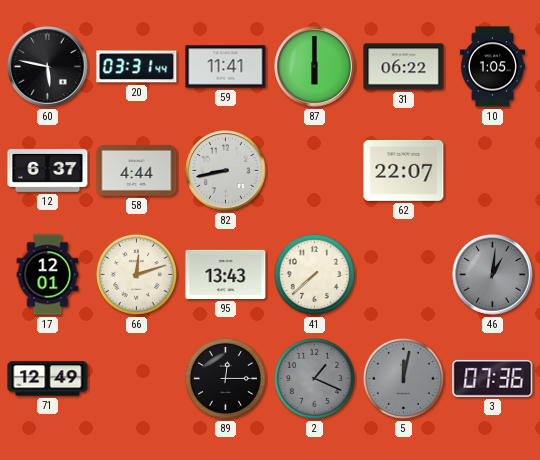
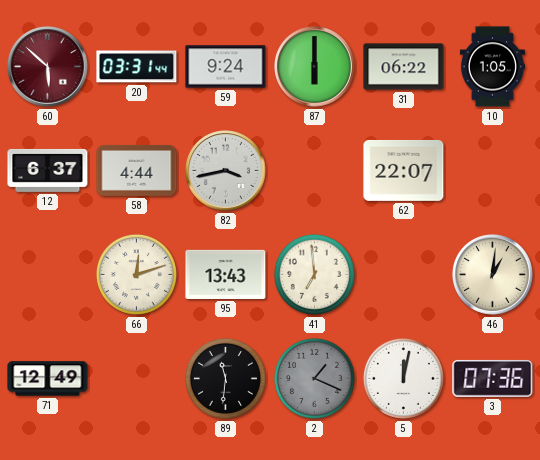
60: 5:47 -> 5:52
60 dial: black -> burgundy
59: 11:41 -> 9:24
82: 8:43 -> 3:43
17: 12:01 -> none
41: 7:38 -> 6:59
46 dial: grey -> cream
89: 12:15 -> 11:31
5 dial: grey -> white
